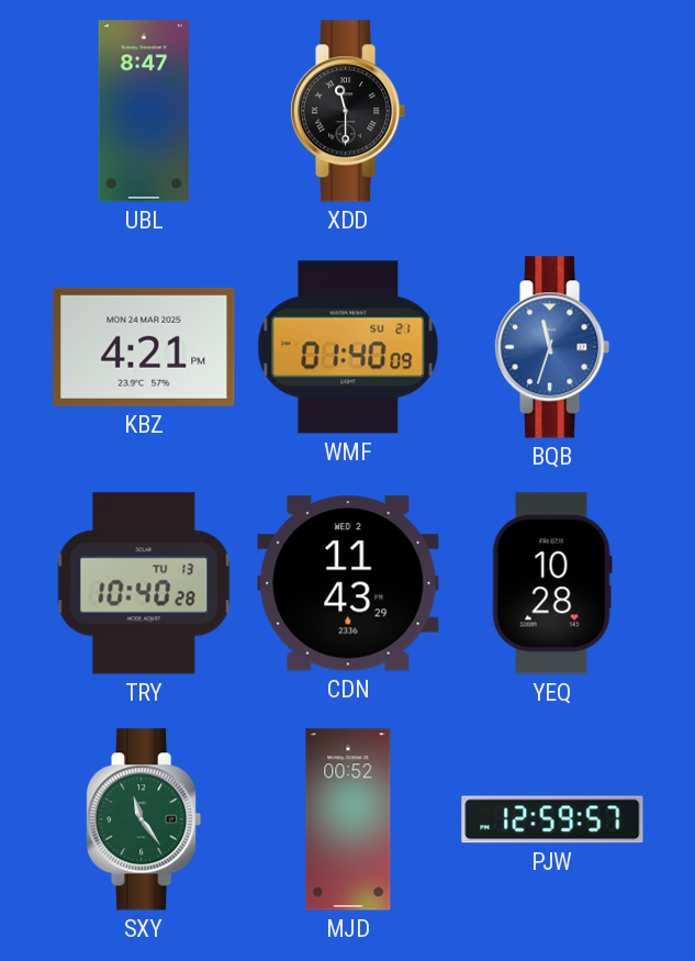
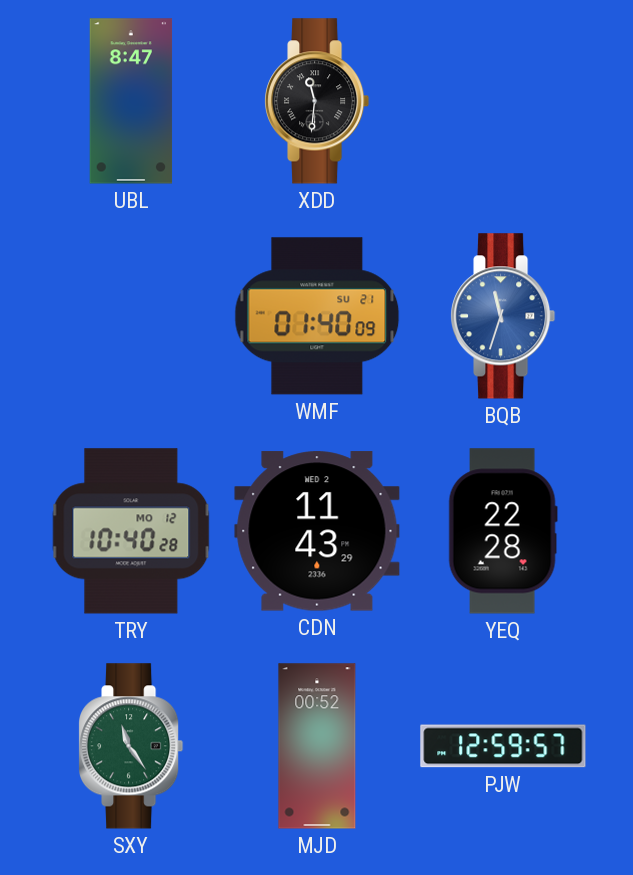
XDD: 11:30 -> 11:31
KBZ: 4:21 -> none
TRY date: TU 13 -> MO 12
YEQ: 10:28 -> 22:28
